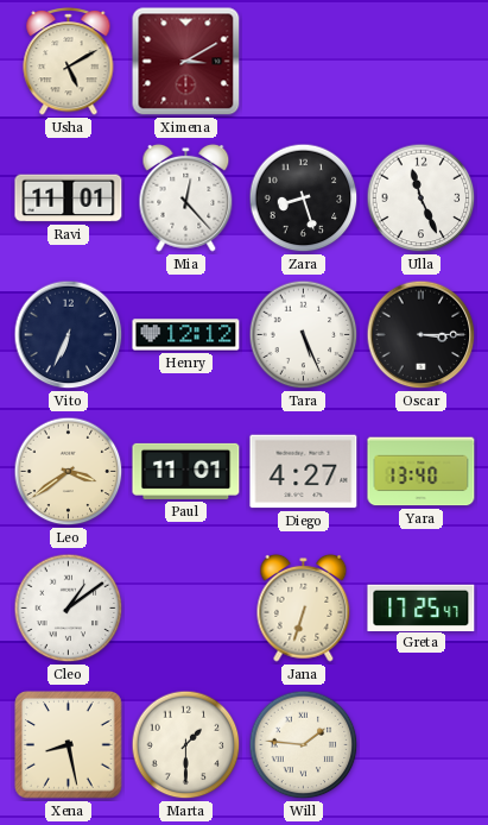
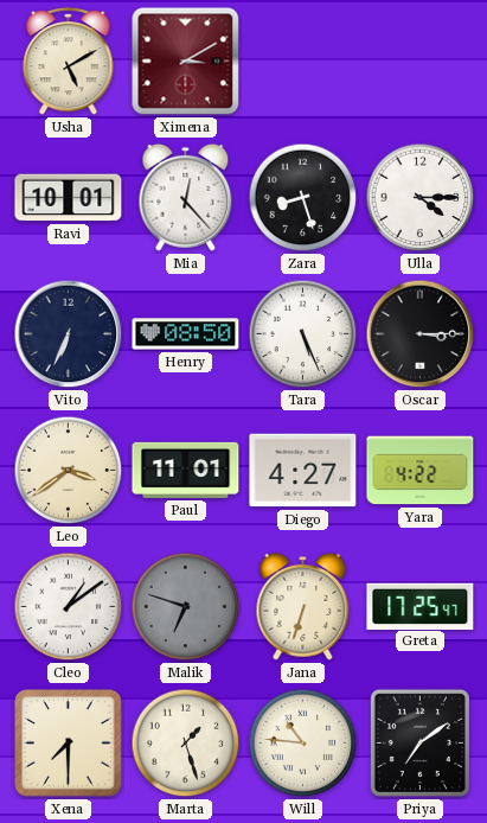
Ravi: 11:01 -> 10:01
Ulla: 11:26 -> 4:15
Henry: 12:12 -> 08:50
Yara: 13:40 -> 4:22
Malik: none -> 6:48
Xena: 8:28 -> 7:30
Marta: 1:30 -> 1:27
Will: 1:46 -> 10:46
Priya: none -> 7:09
